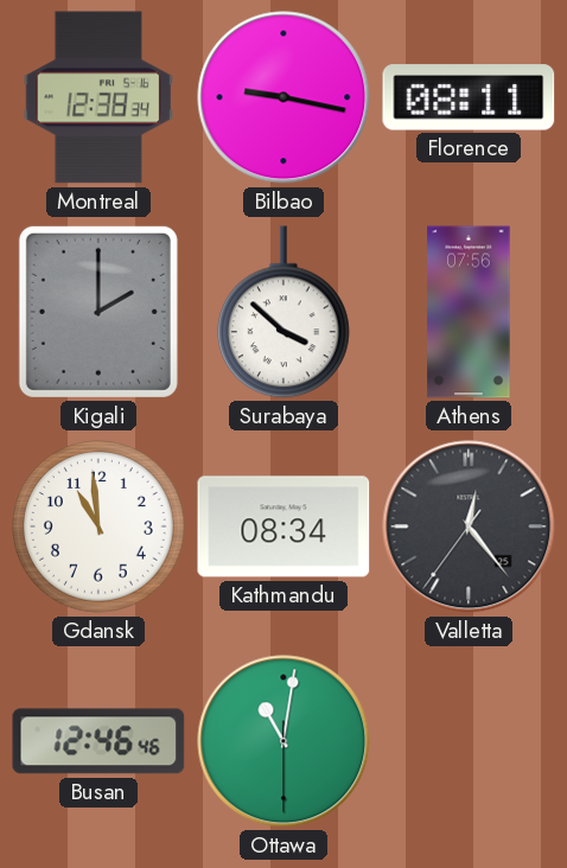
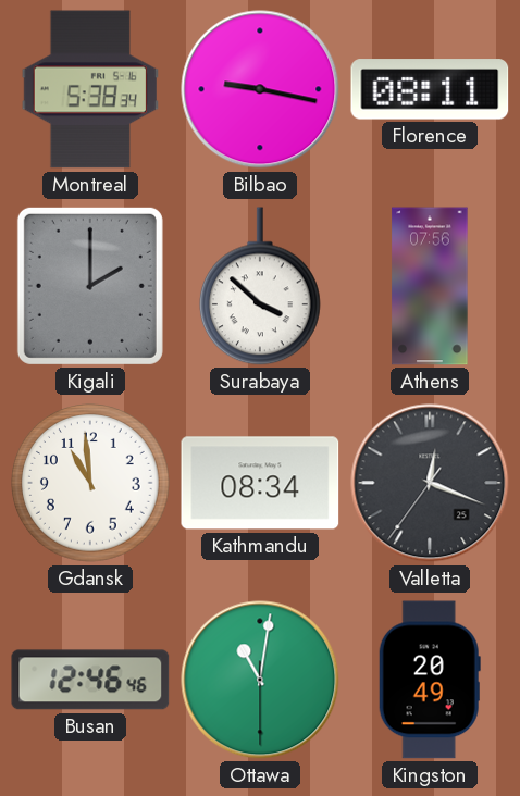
Montreal: 12:38 -> 5:38
Valletta: 12:23 -> 12:18
Kingston: none -> 20:49
